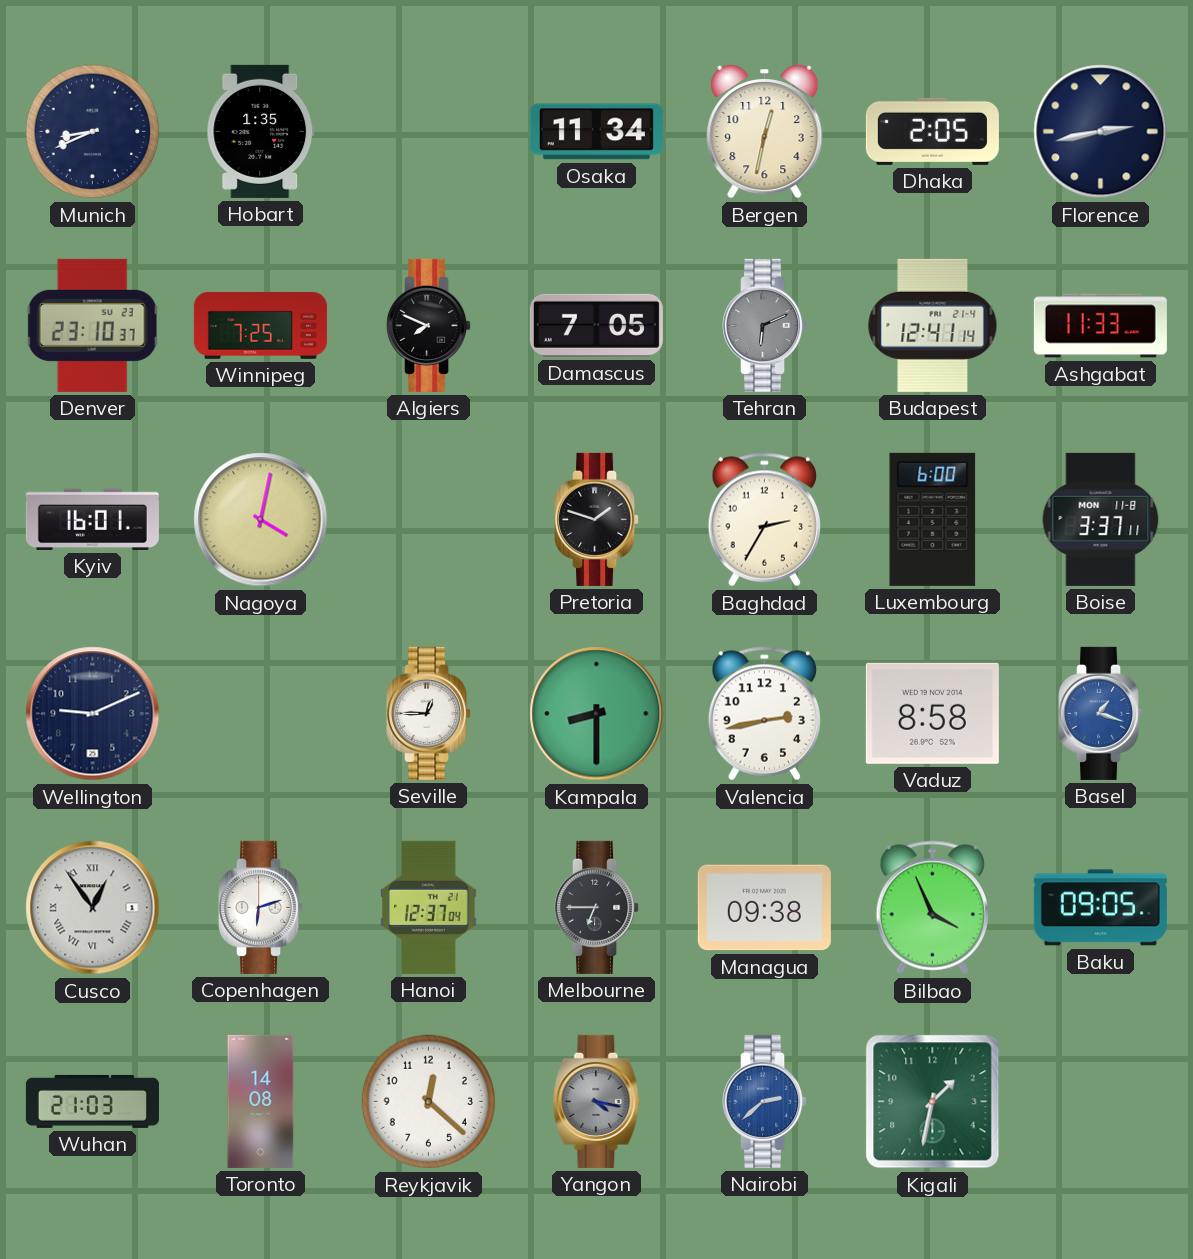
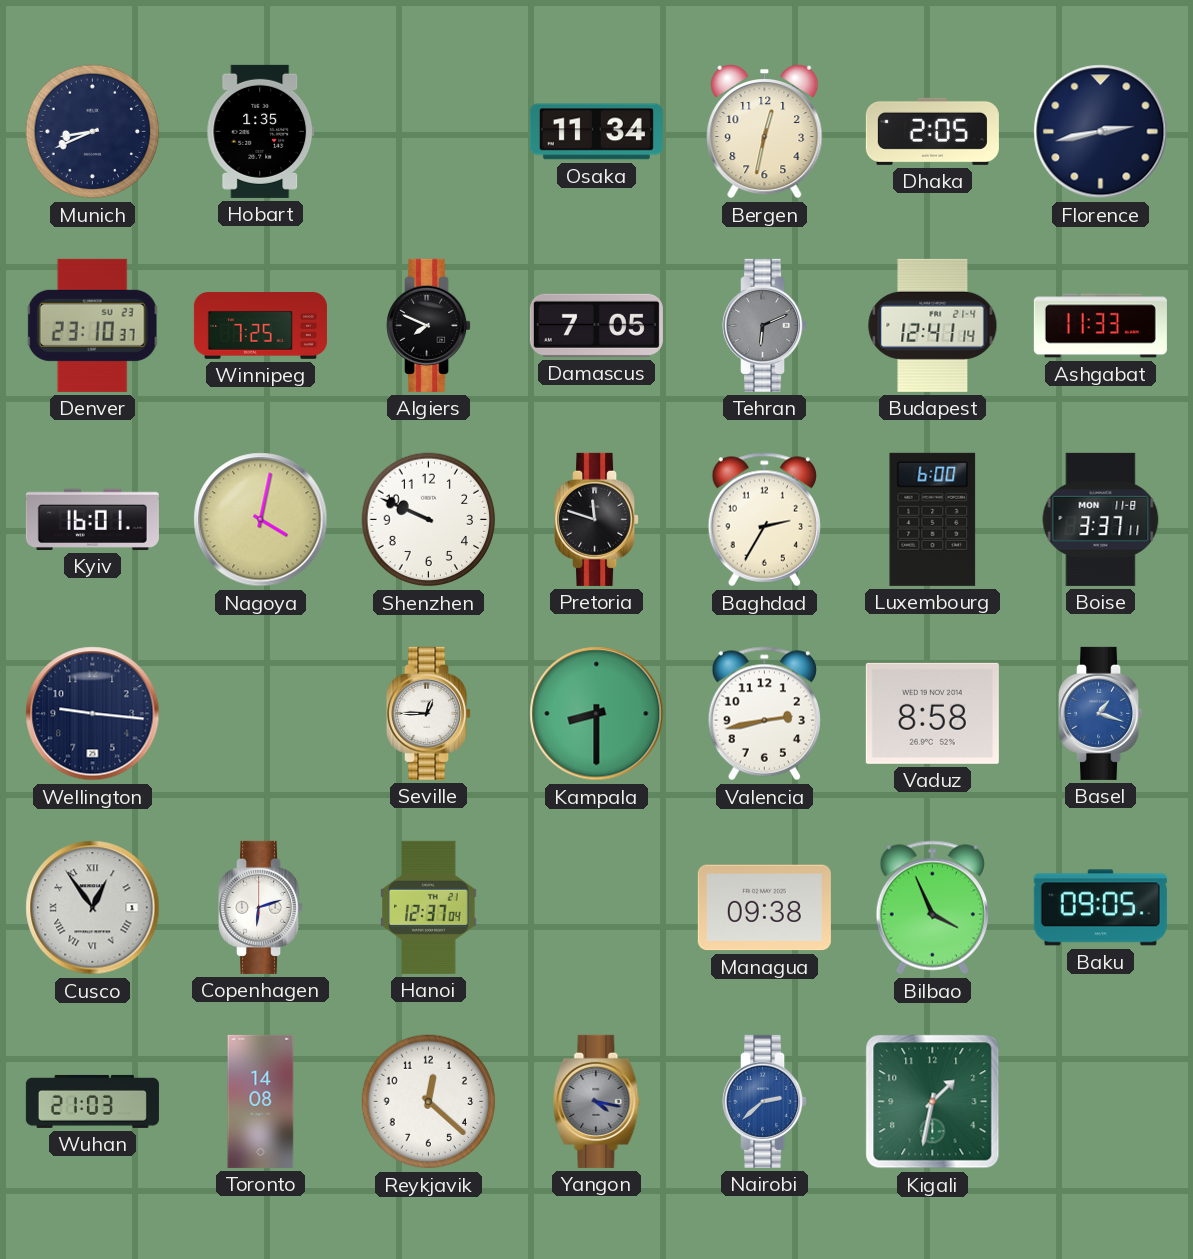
Shenzhen: none -> 9:49
Pretoria: 1:48 -> 11:48
Wellington: 9:11 -> 9:16
Melbourne: 6:45 -> none
